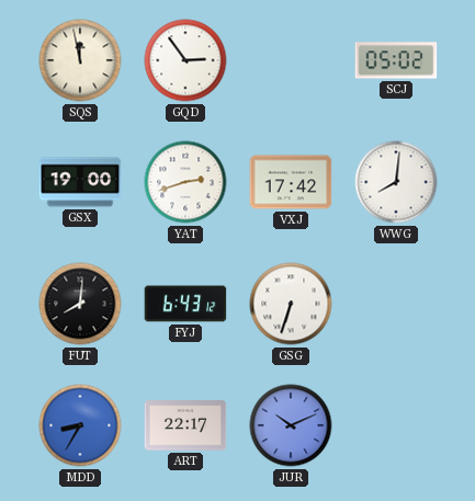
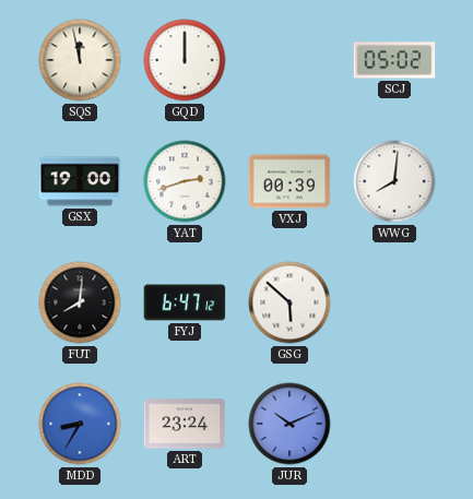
GQD: 2:54 -> 12:00
VXJ: 17:42 -> 00:39
FYJ: 6:43 -> 6:47
GSG: 6:33 -> 5:52
ART: 22:17 -> 23:24
